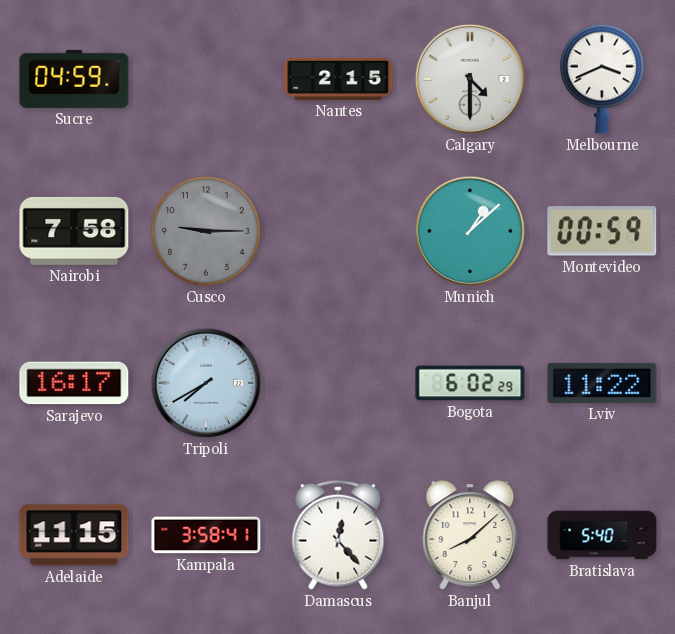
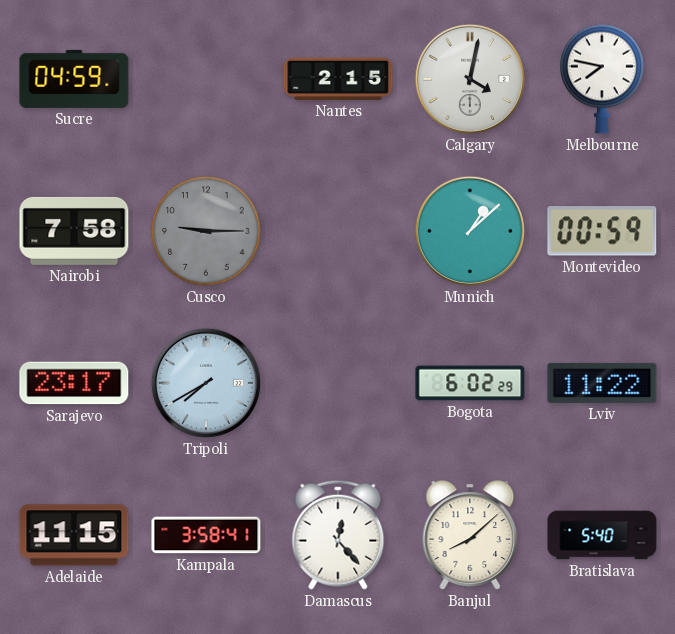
Calgary: 4:30 -> 4:02
Melbourne: 3:41 -> 7:47
Sarajevo: 16:17 -> 23:17
